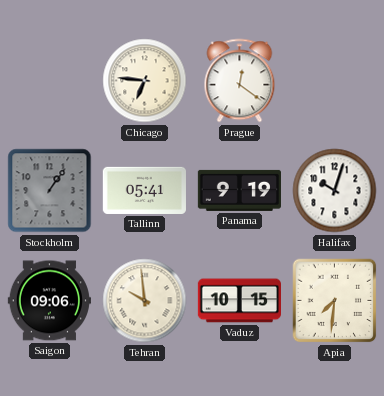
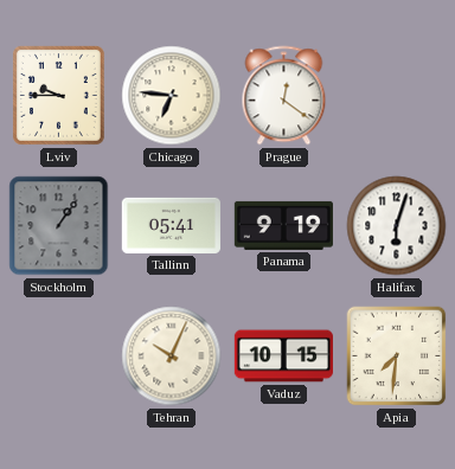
Lviv: none -> 9:45
Halifax: 10:03 -> 6:03
Saigon: 09:06 -> none
Tehran: 9:59 -> 10:04
